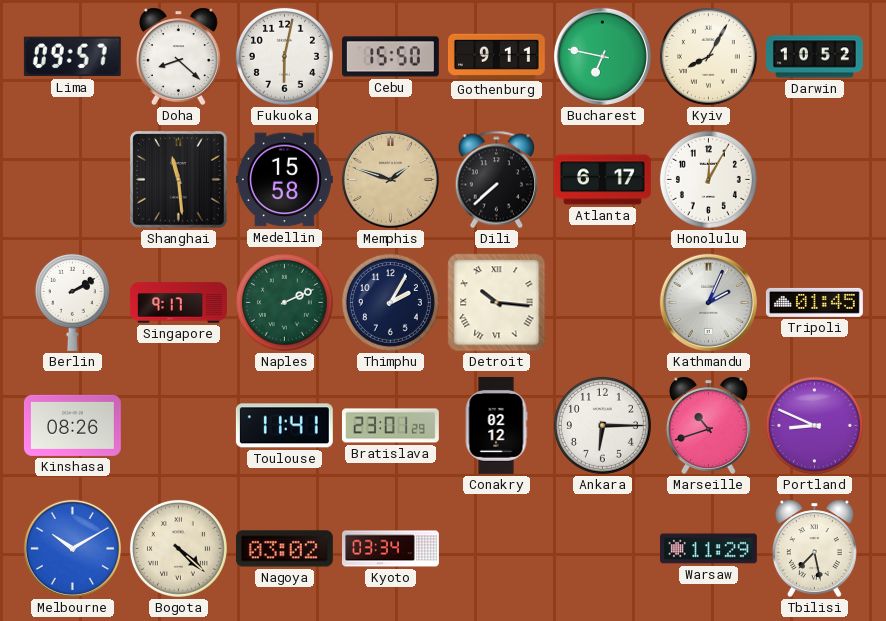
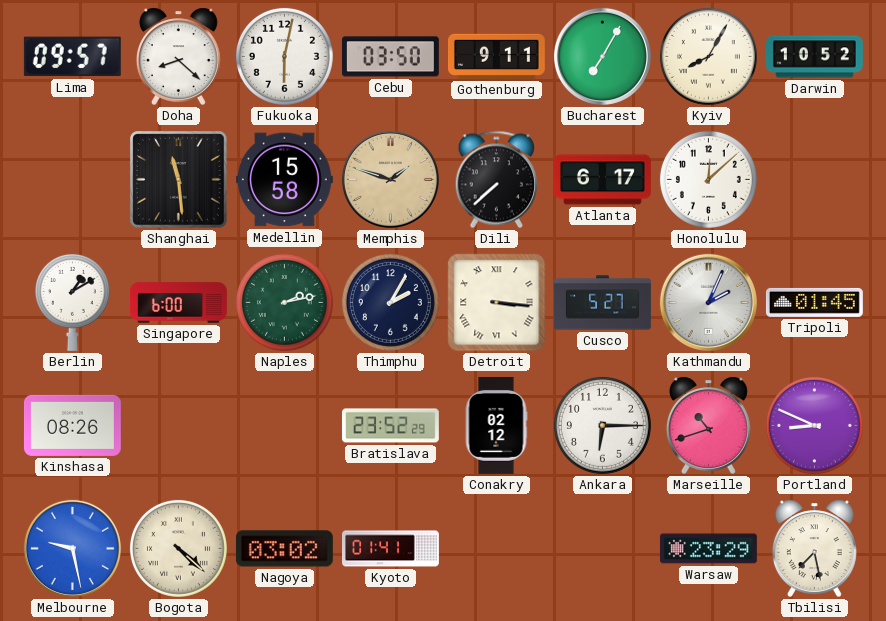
Cebu: 15:50 -> 03:50
Bucharest: 6:47 -> 7:05
Honolulu: 12:05 -> 12:08
Berlin: 2:10 -> 1:10
Singapore: 9:17 -> 6:00
Naples: 2:11 -> 2:13
Detroit: 10:16 -> 3:16
Cusco: none -> 5:27
Toulouse: 11:41 -> none
Bratislava: 23:01 -> 23:52
Melbourne: 10:10 -> 9:28
Kyoto: 03:34 -> 01:41
Warsaw: 11:29 -> 23:29
